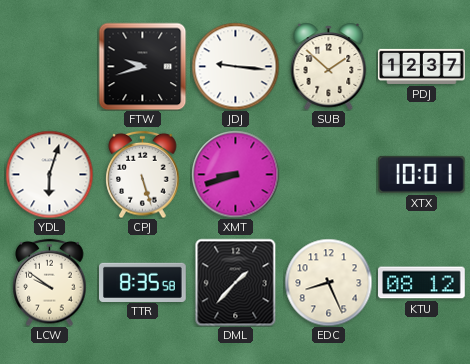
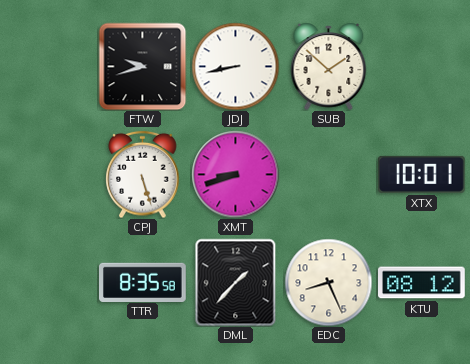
JDJ: 9:16 -> 8:43
PDJ: 12:37 -> none
YDL: 6:03 -> none
LCW: 9:51 -> none
